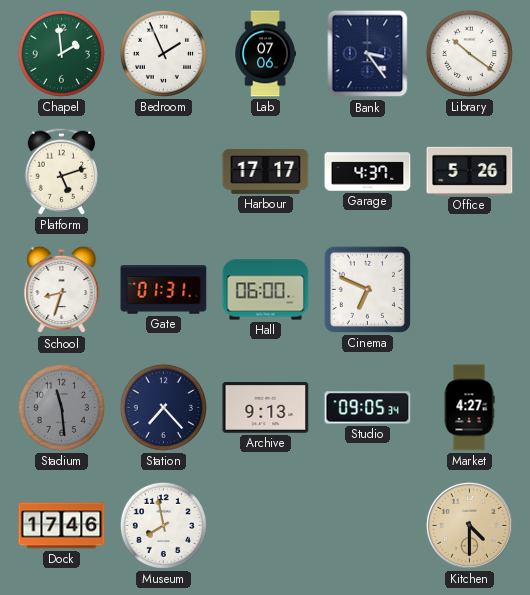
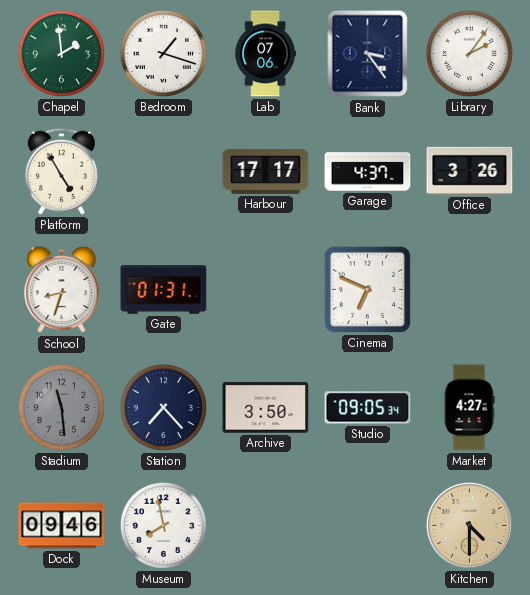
Bedroom: 1:56 -> 1:18
Library: 10:21 -> 2:06
Platform: 5:12 -> 4:55
Office: 5:26 -> 3:26
Hall: 06:00 -> none
Archive: 9:13 -> 3:50
Dock: 17:46 -> 09:46
